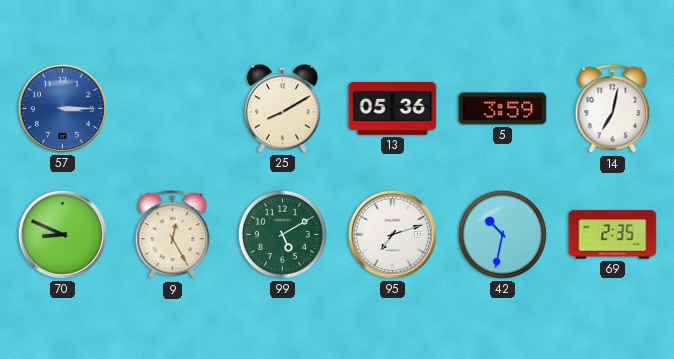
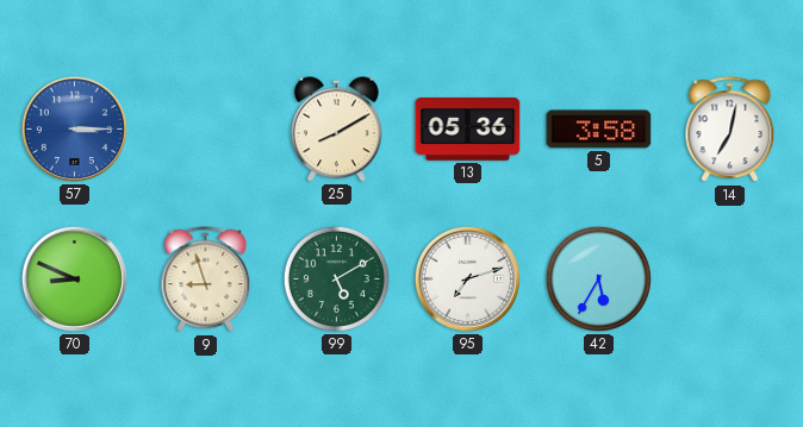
5: 3:59 -> 3:58
9: 12:25 -> 8:57
42: 10:32 -> 5:35
69: 2:35 -> none
